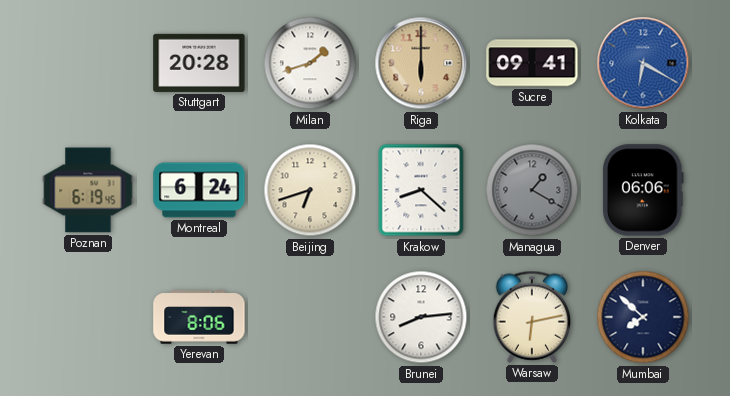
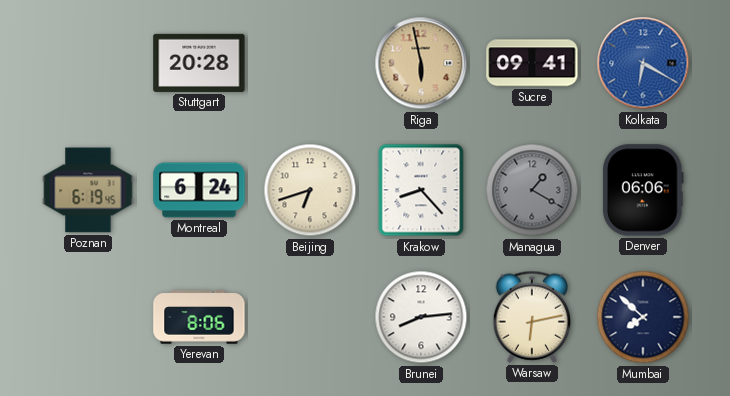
Milan: 1:42 -> none
Riga: 6:00 -> 5:58
Krakow: 8:22 -> 8:23
